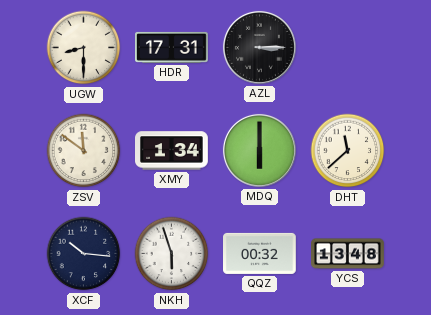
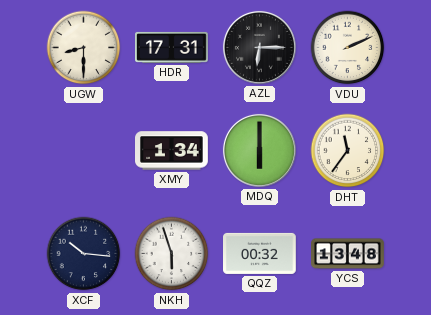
AZL: 3:15 -> 6:15
VDU: none -> 2:11
ZSV: 11:51 -> none
DHT: 11:38 -> 11:36
